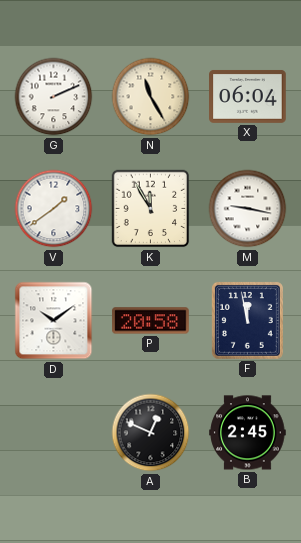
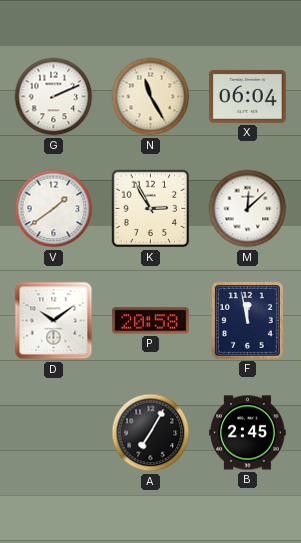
K: 11:55 -> 2:55
M: 9:17 -> 12:08
A: 12:49 -> 7:05
